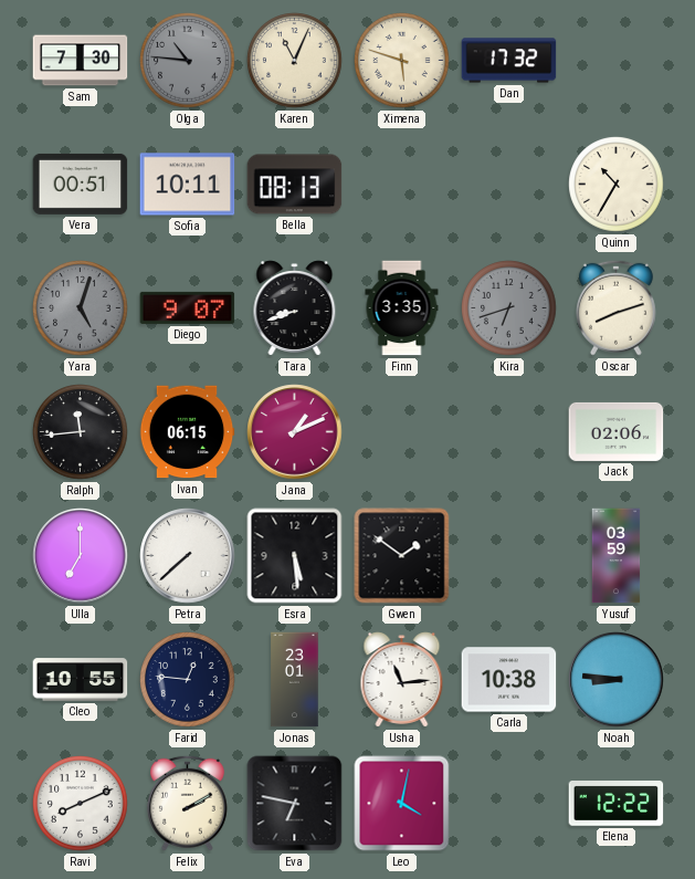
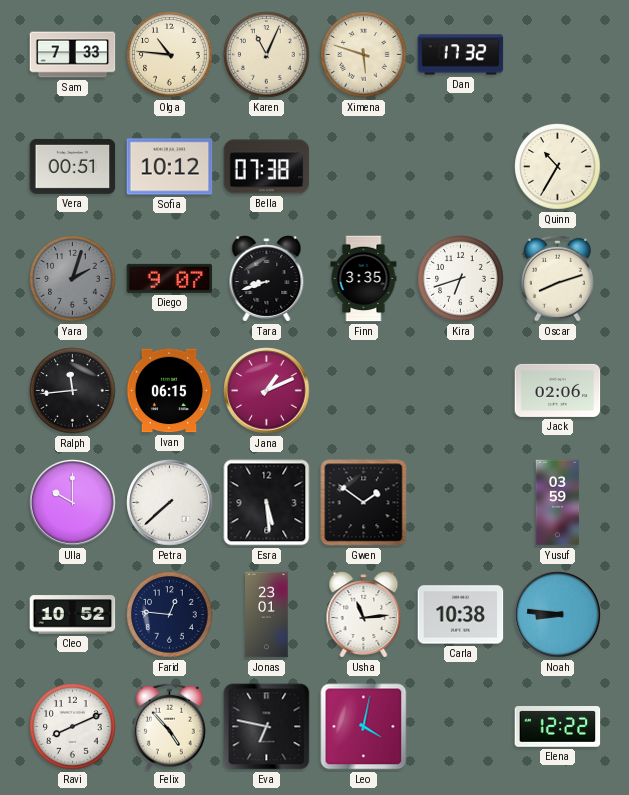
Sam: 7:30 -> 7:33
Olga dial: grey -> cream
Sofia: 10:11 -> 10:12
Bella: 08:13 -> 07:38
Yara: 5:03 -> 2:03
Kira dial: grey -> white
Ulla: 7:00 -> 10:00
Cleo: 10:55 -> 10:52
Felix: 2:10 -> 4:53
